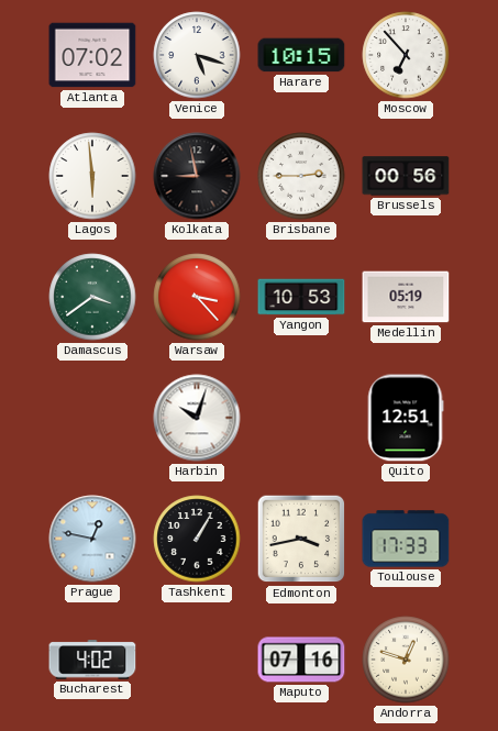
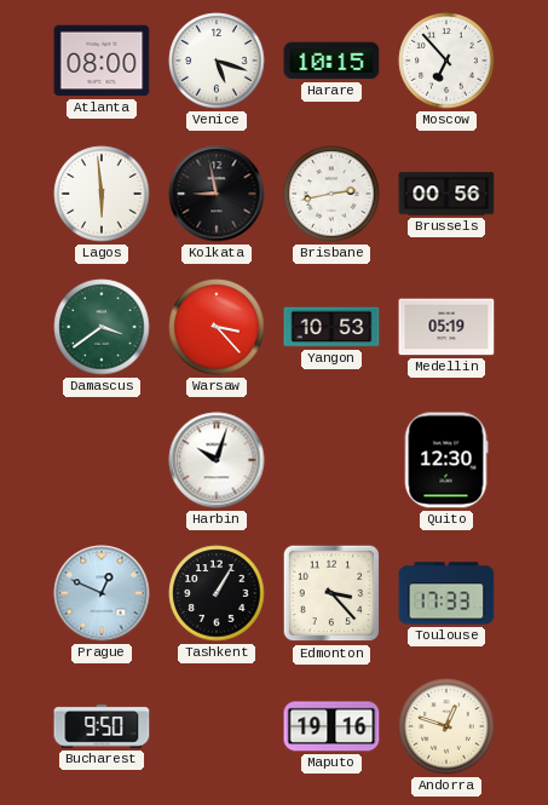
Atlanta: 07:02 -> 08:00
Brisbane: 2:45 -> 2:43
Quito: 12:51 -> 12:30
Prague: 12:47 -> 12:49
Edmonton: 3:43 -> 3:23
Bucharest: 4:02 -> 9:50
Maputo: 07:16 -> 19:16
